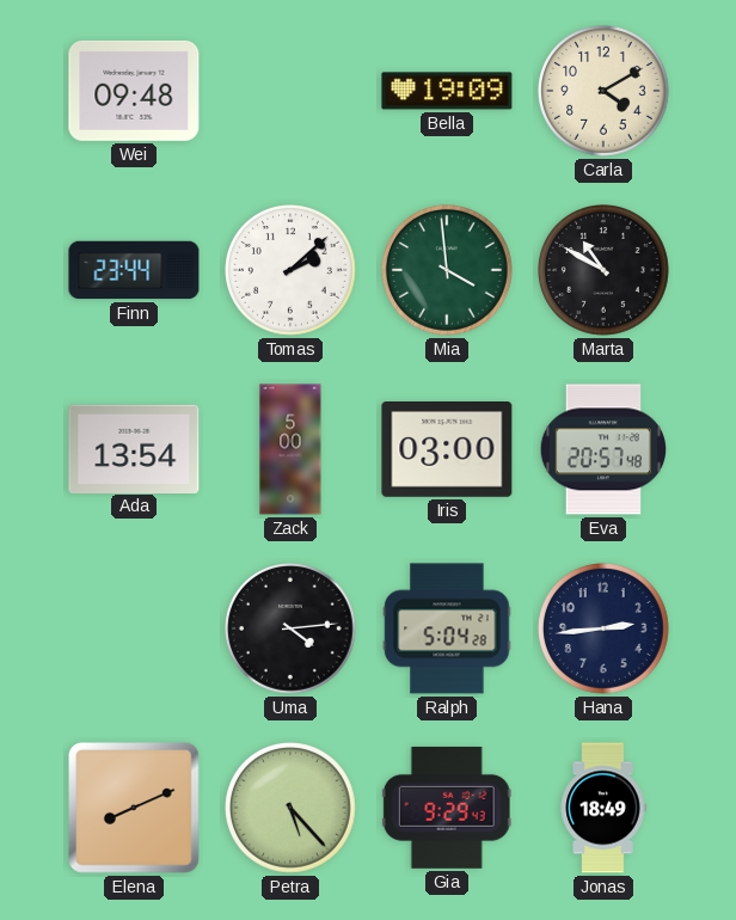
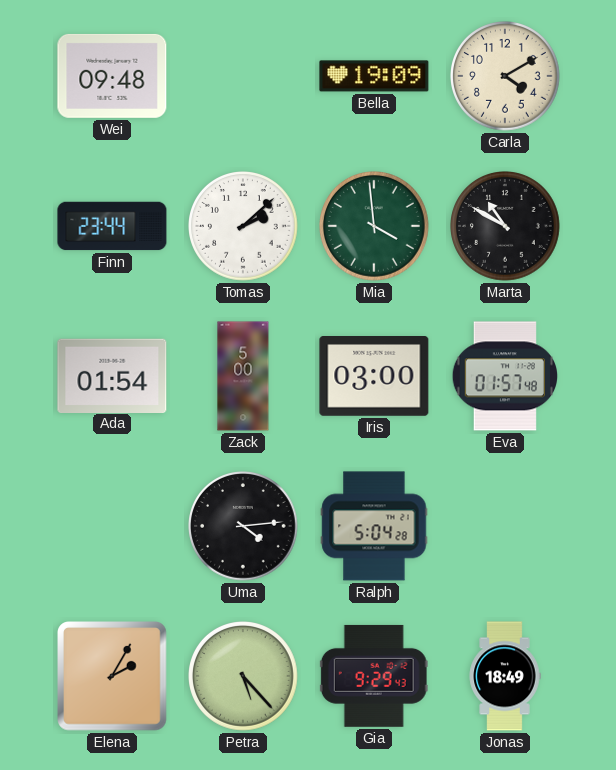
Ada: 13:54 -> 01:54
Eva: 20:57 -> 01:57
Hana: 2:44 -> none
Elena: 8:11 -> 2:05
